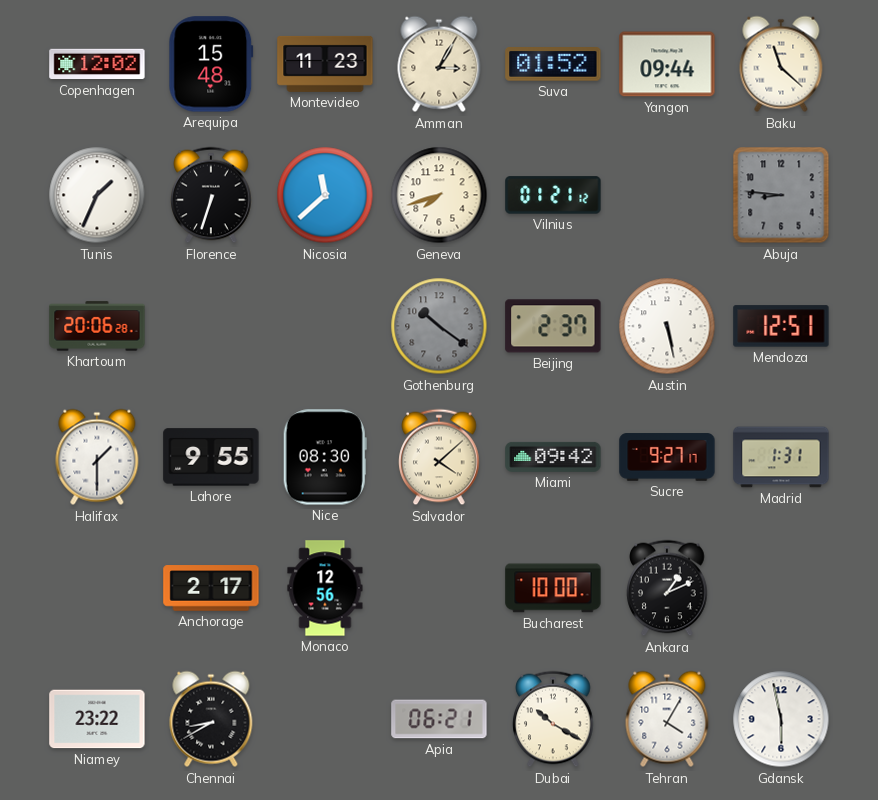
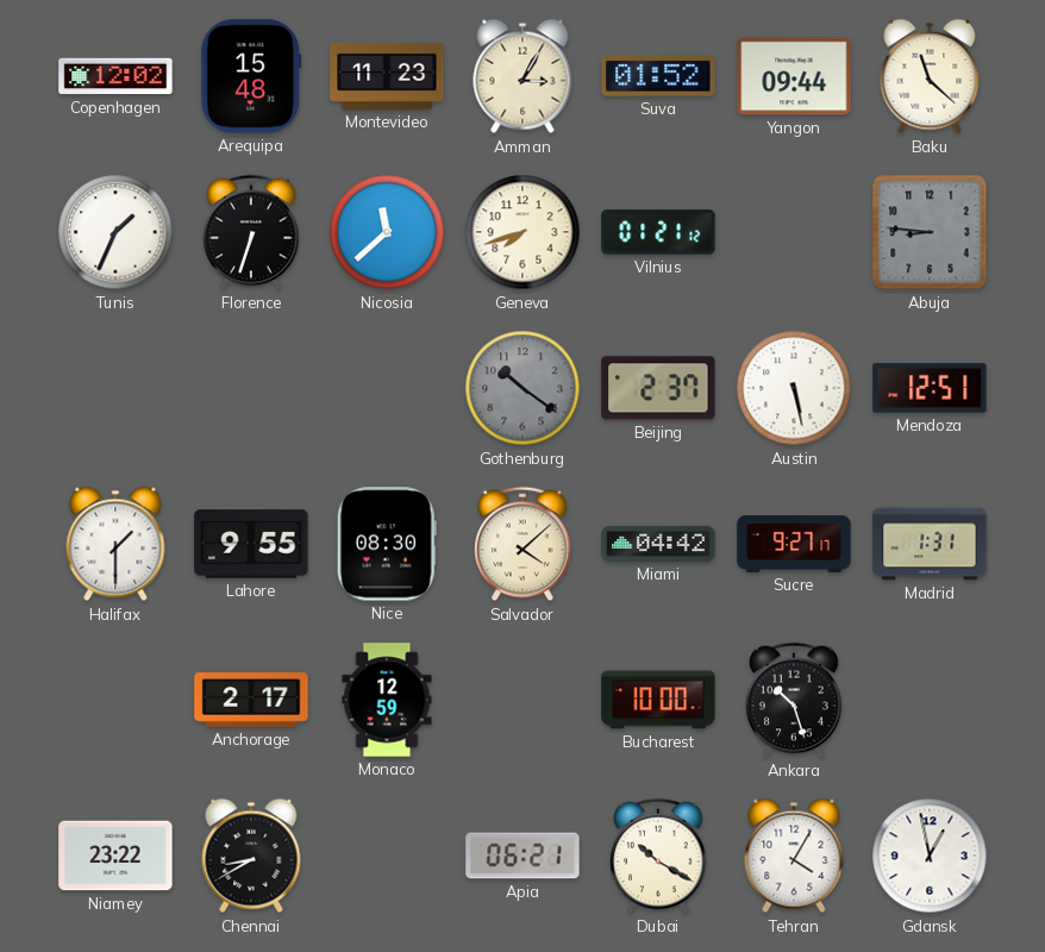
Khartoum: 20:06 -> none
Miami: 09:42 -> 04:42
Monaco: 12:56 -> 12:59
Ankara: 1:11 -> 10:27
Gdansk: 5:58 -> 12:58
